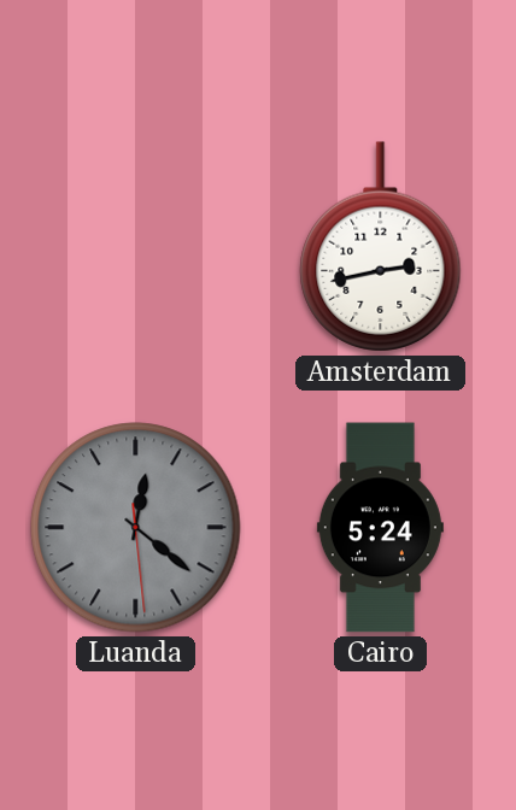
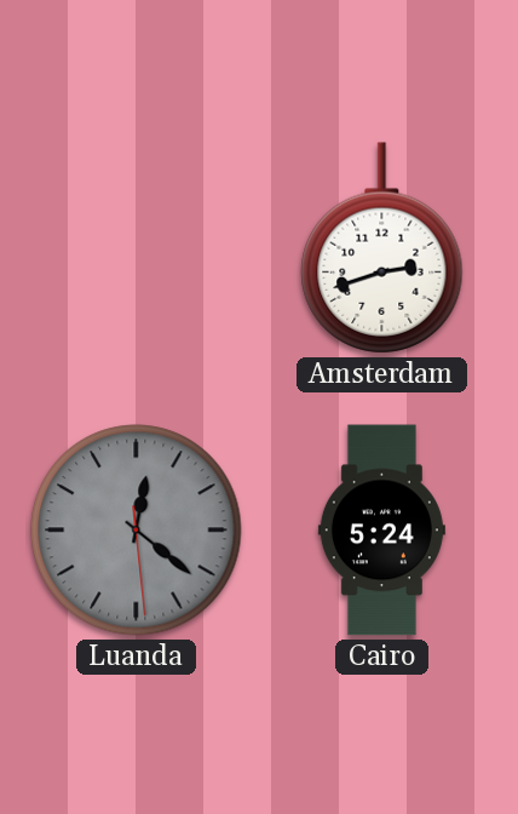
Amsterdam: 2:43 -> 2:42
